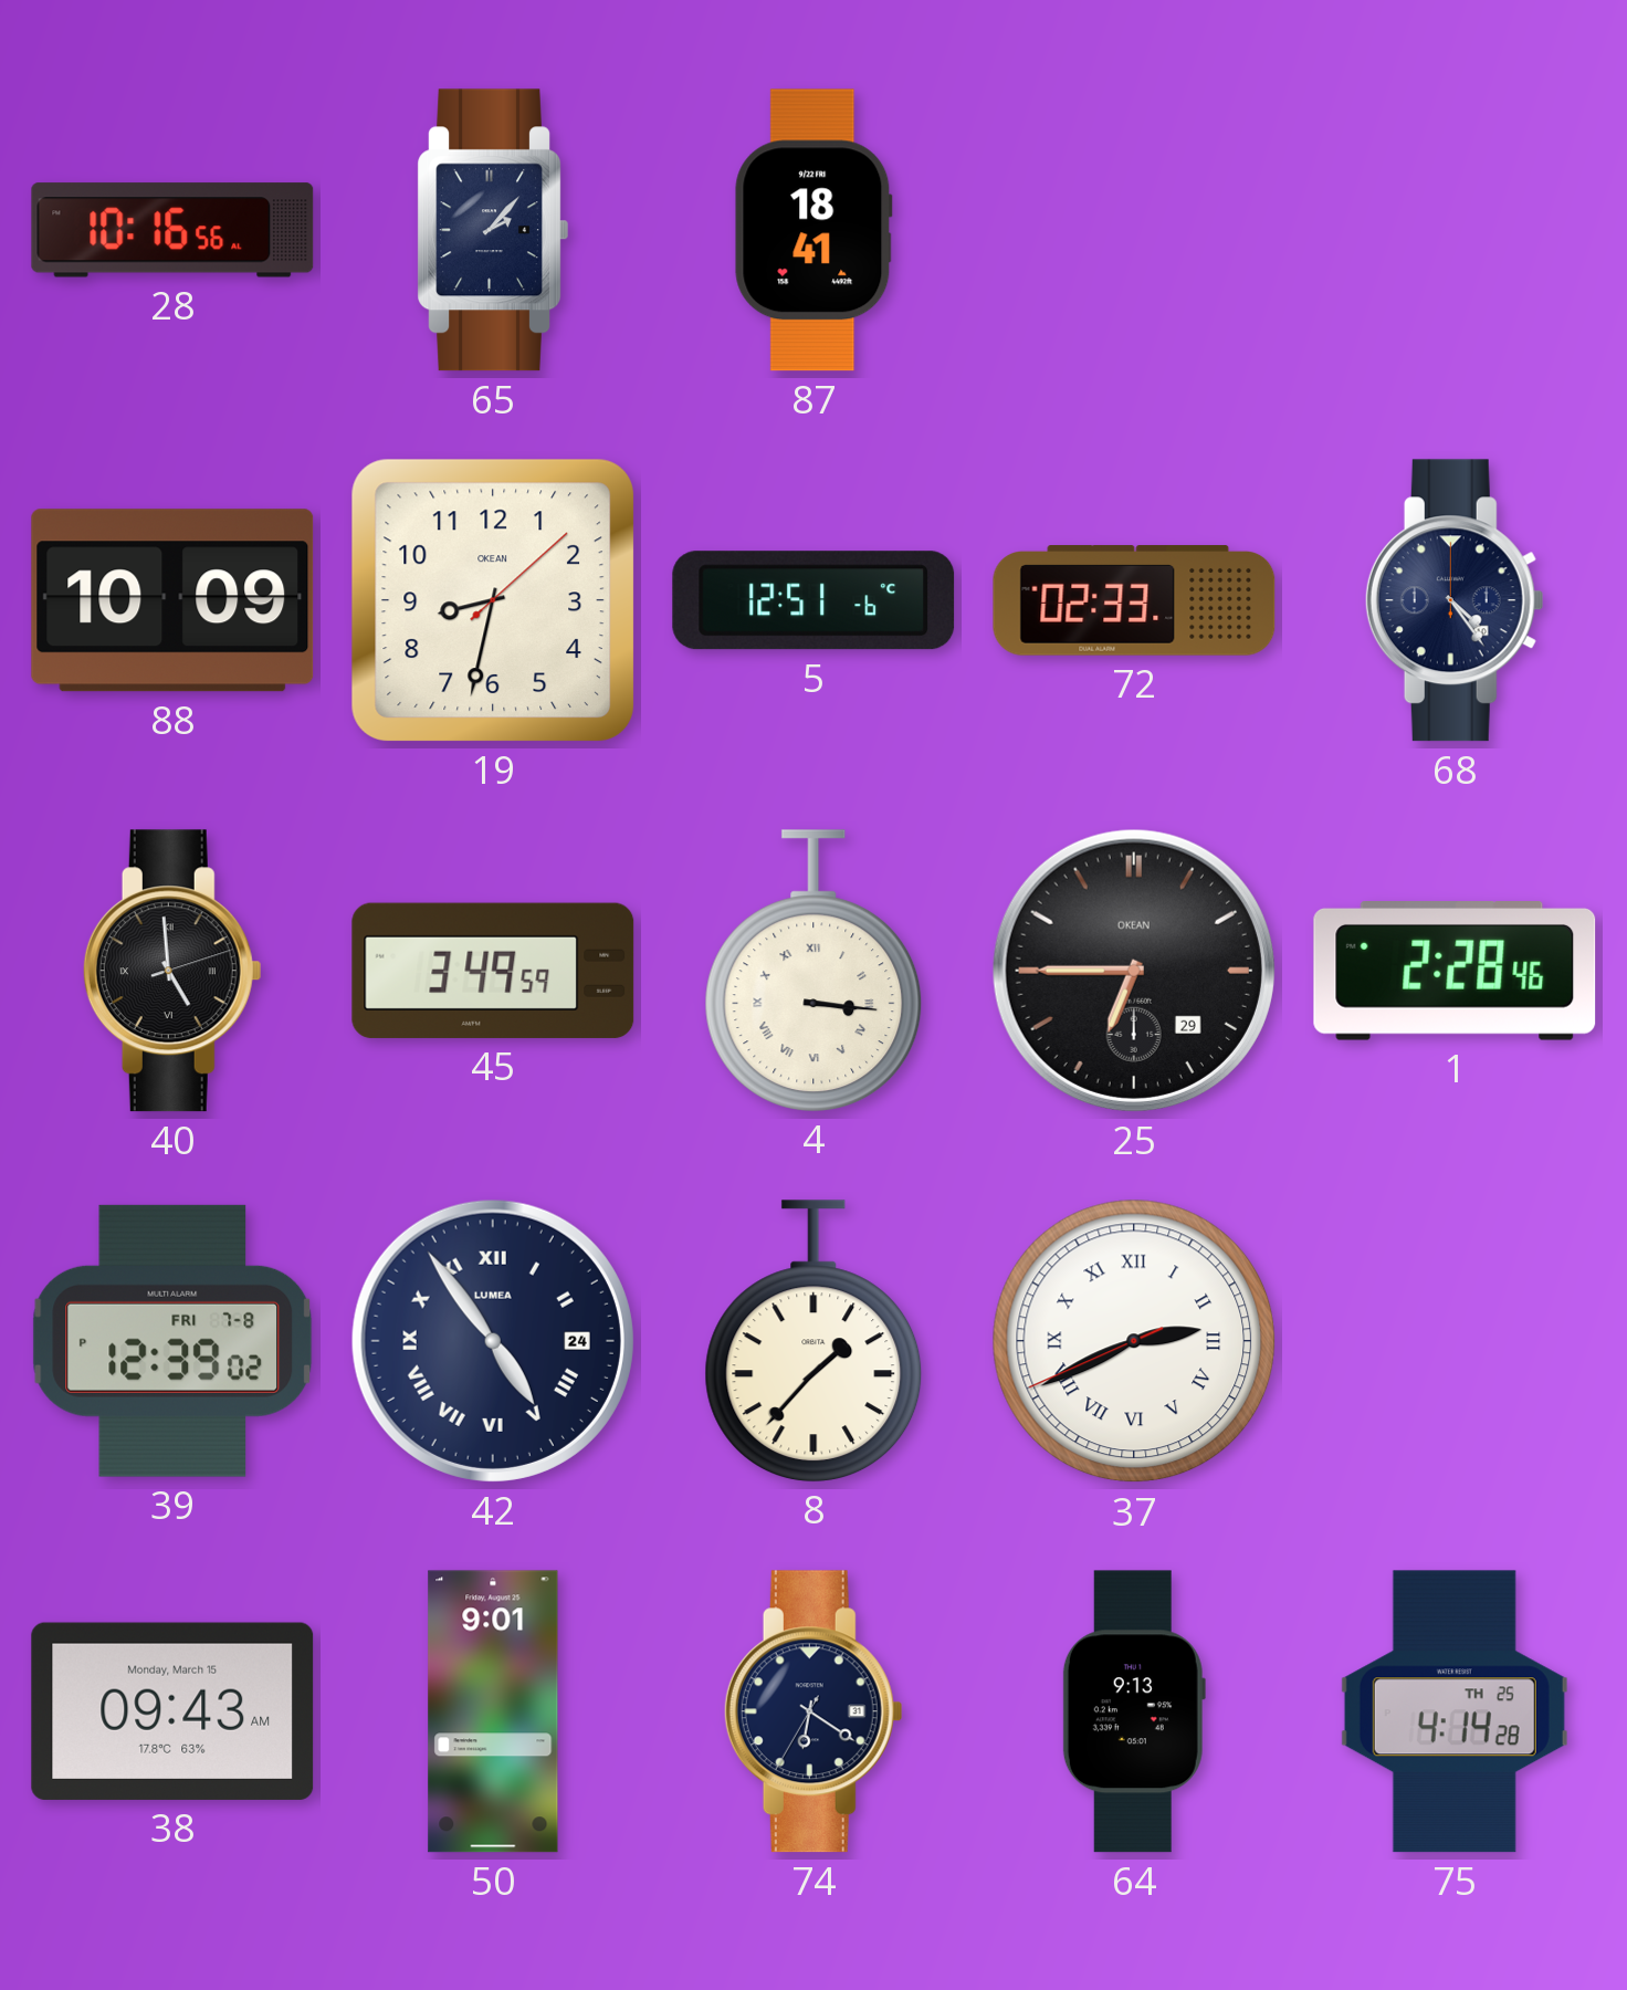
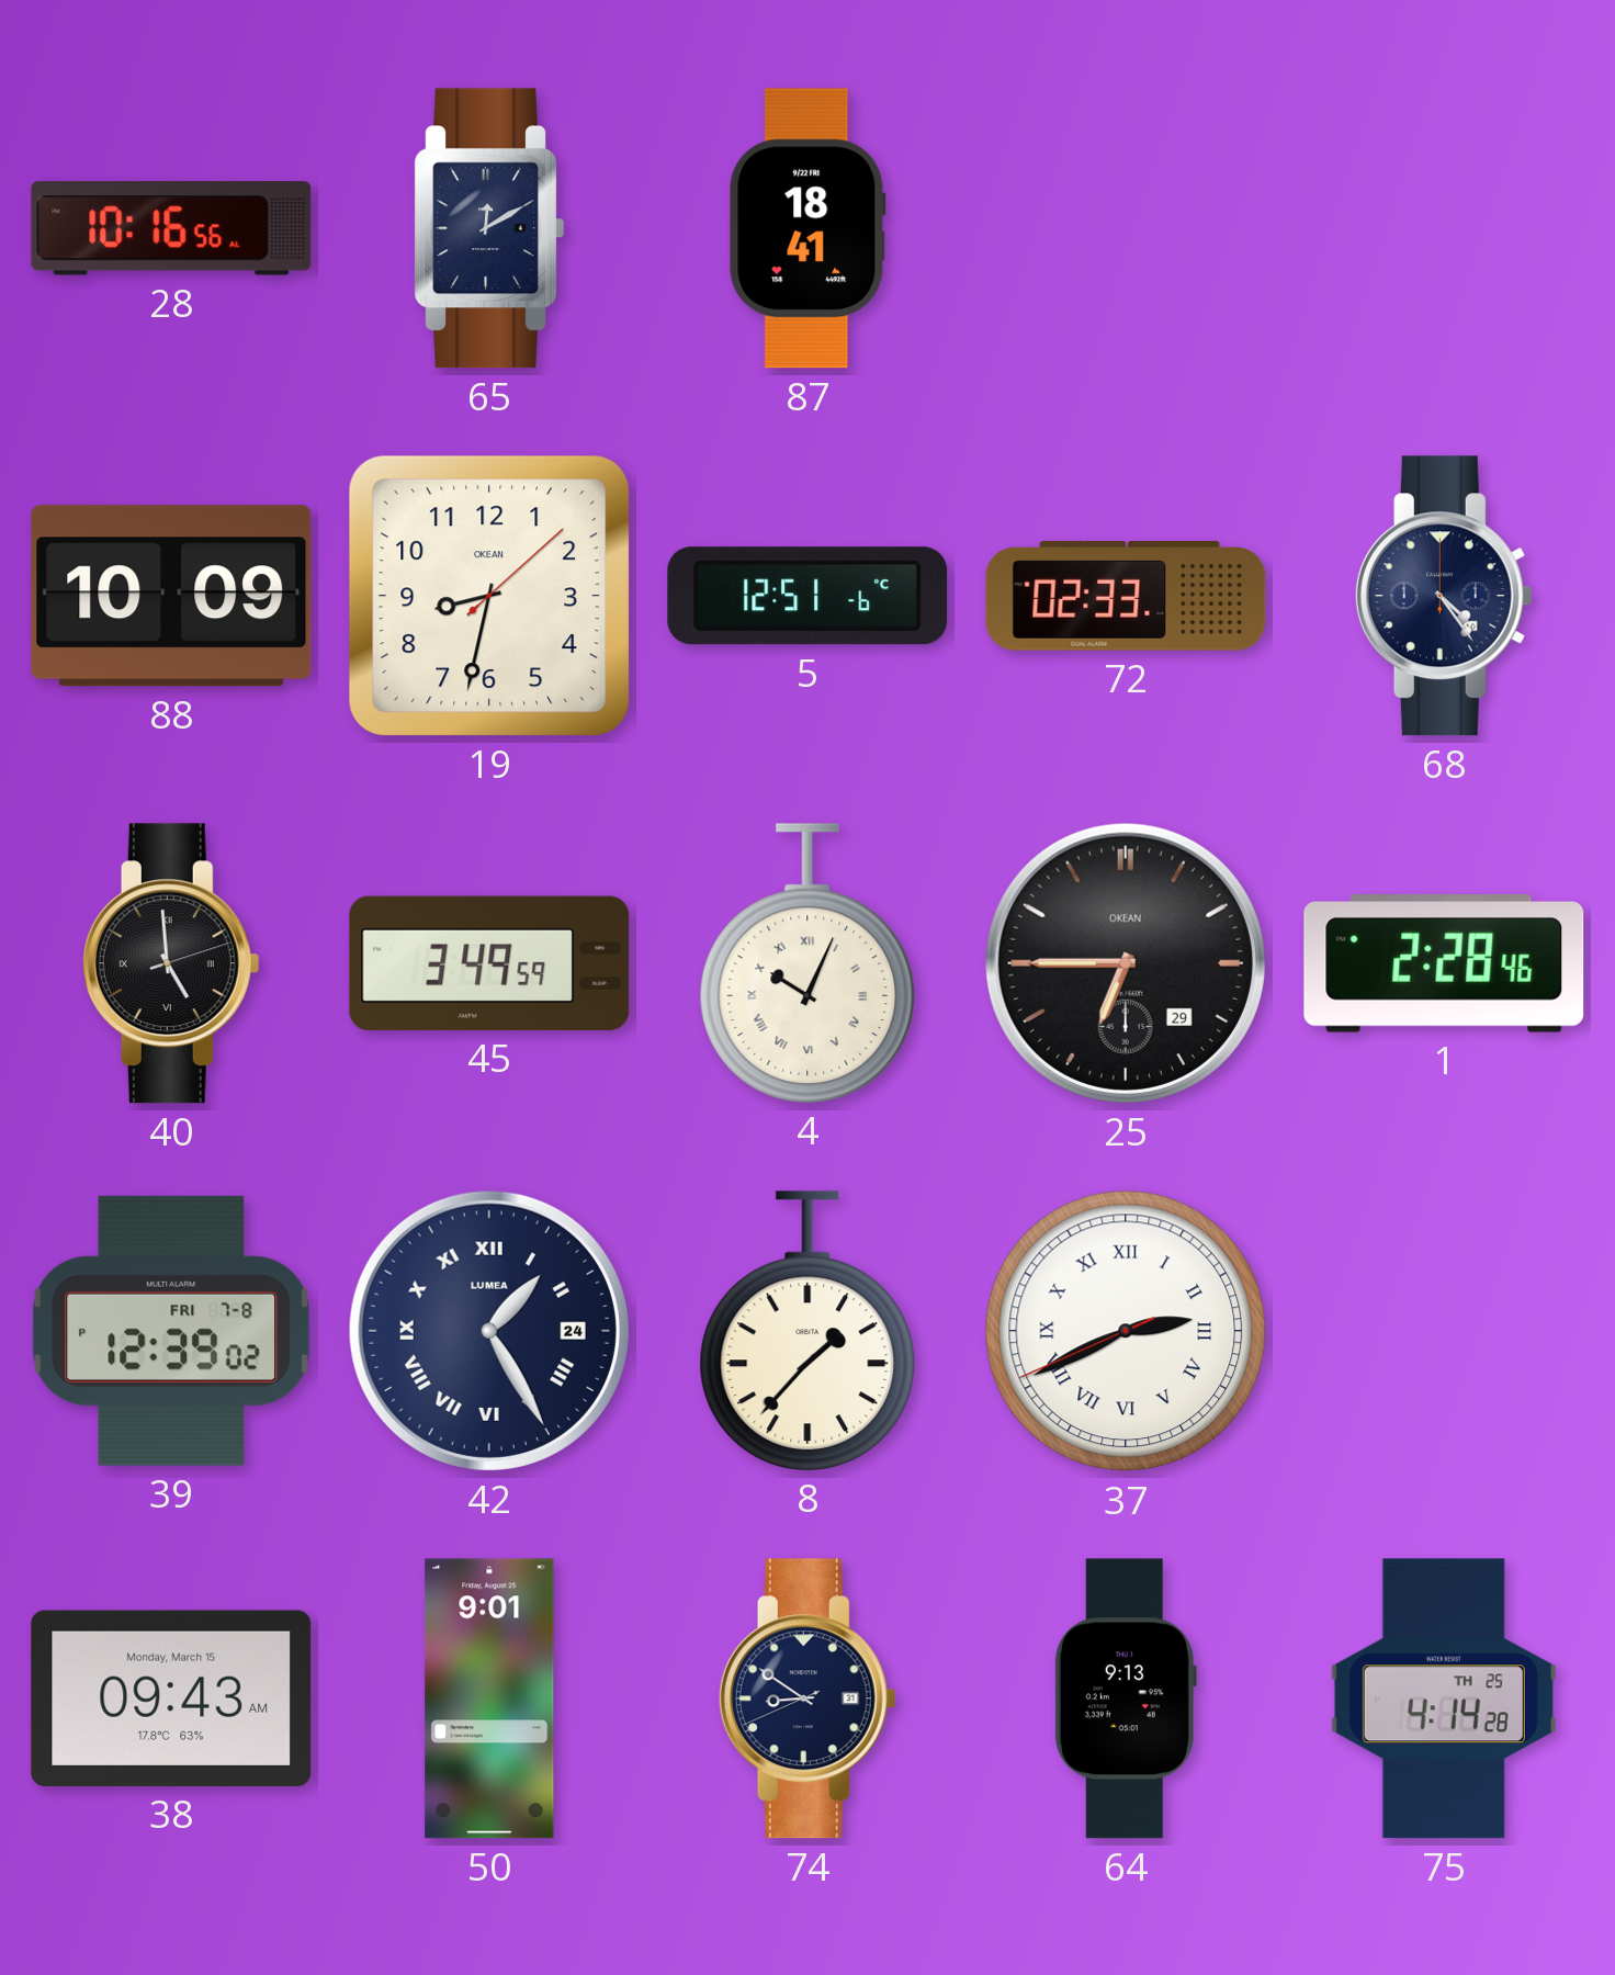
65: 2:07 -> 12:10
4: 3:16 -> 10:04
42: 4:54 -> 1:25
74: 6:20 -> 8:50
